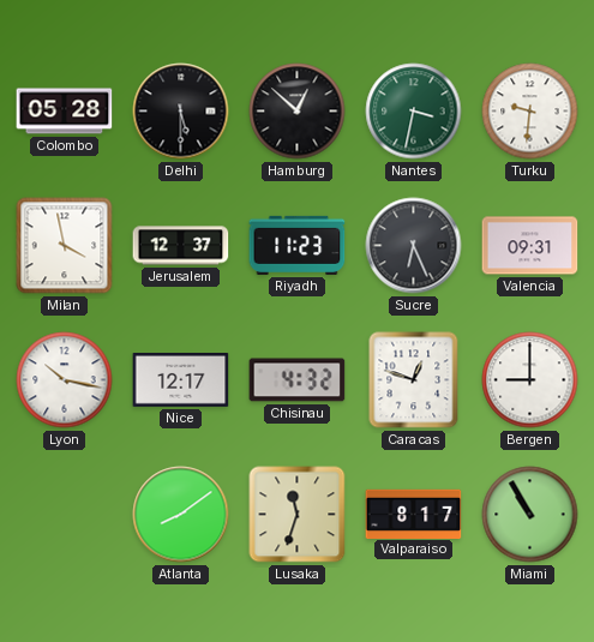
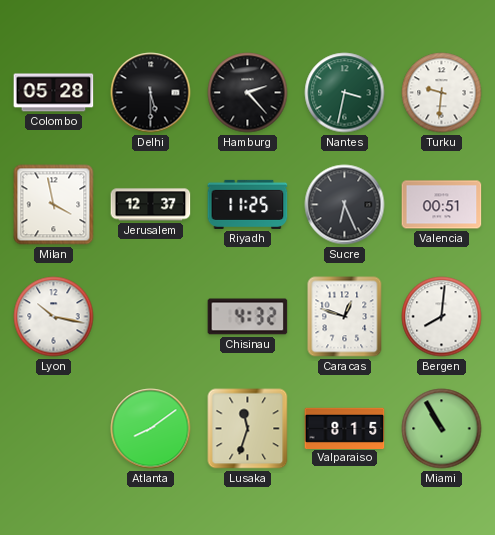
Hamburg: 12:52 -> 2:23
Riyadh: 11:23 -> 11:25
Valencia: 09:31 -> 00:51
Nice: 12:17 -> none
Bergen: 9:00 -> 8:01
Valparaiso: 8:17 -> 8:15
